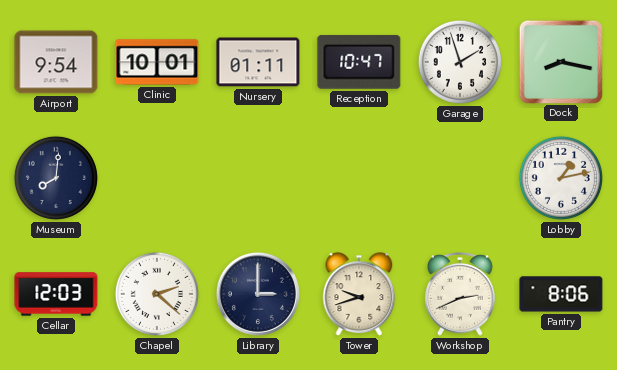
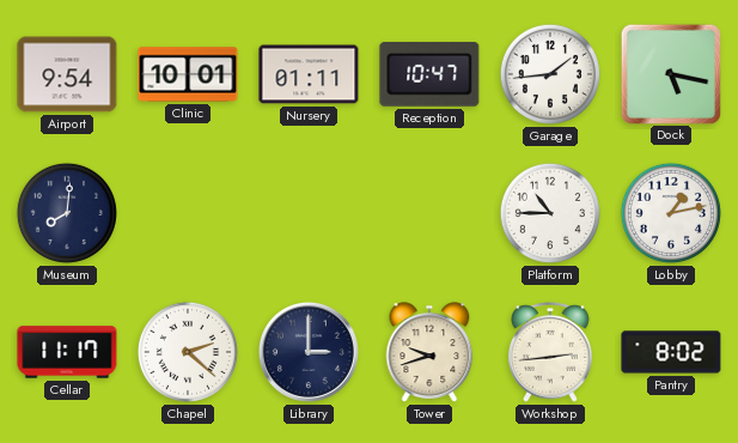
Garage: 1:57 -> 1:44
Dock: 8:17 -> 5:17
Platform: none -> 10:45
Cellar: 12:03 -> 11:17
Workshop: 2:41 -> 2:44
Pantry: 8:06 -> 8:02
